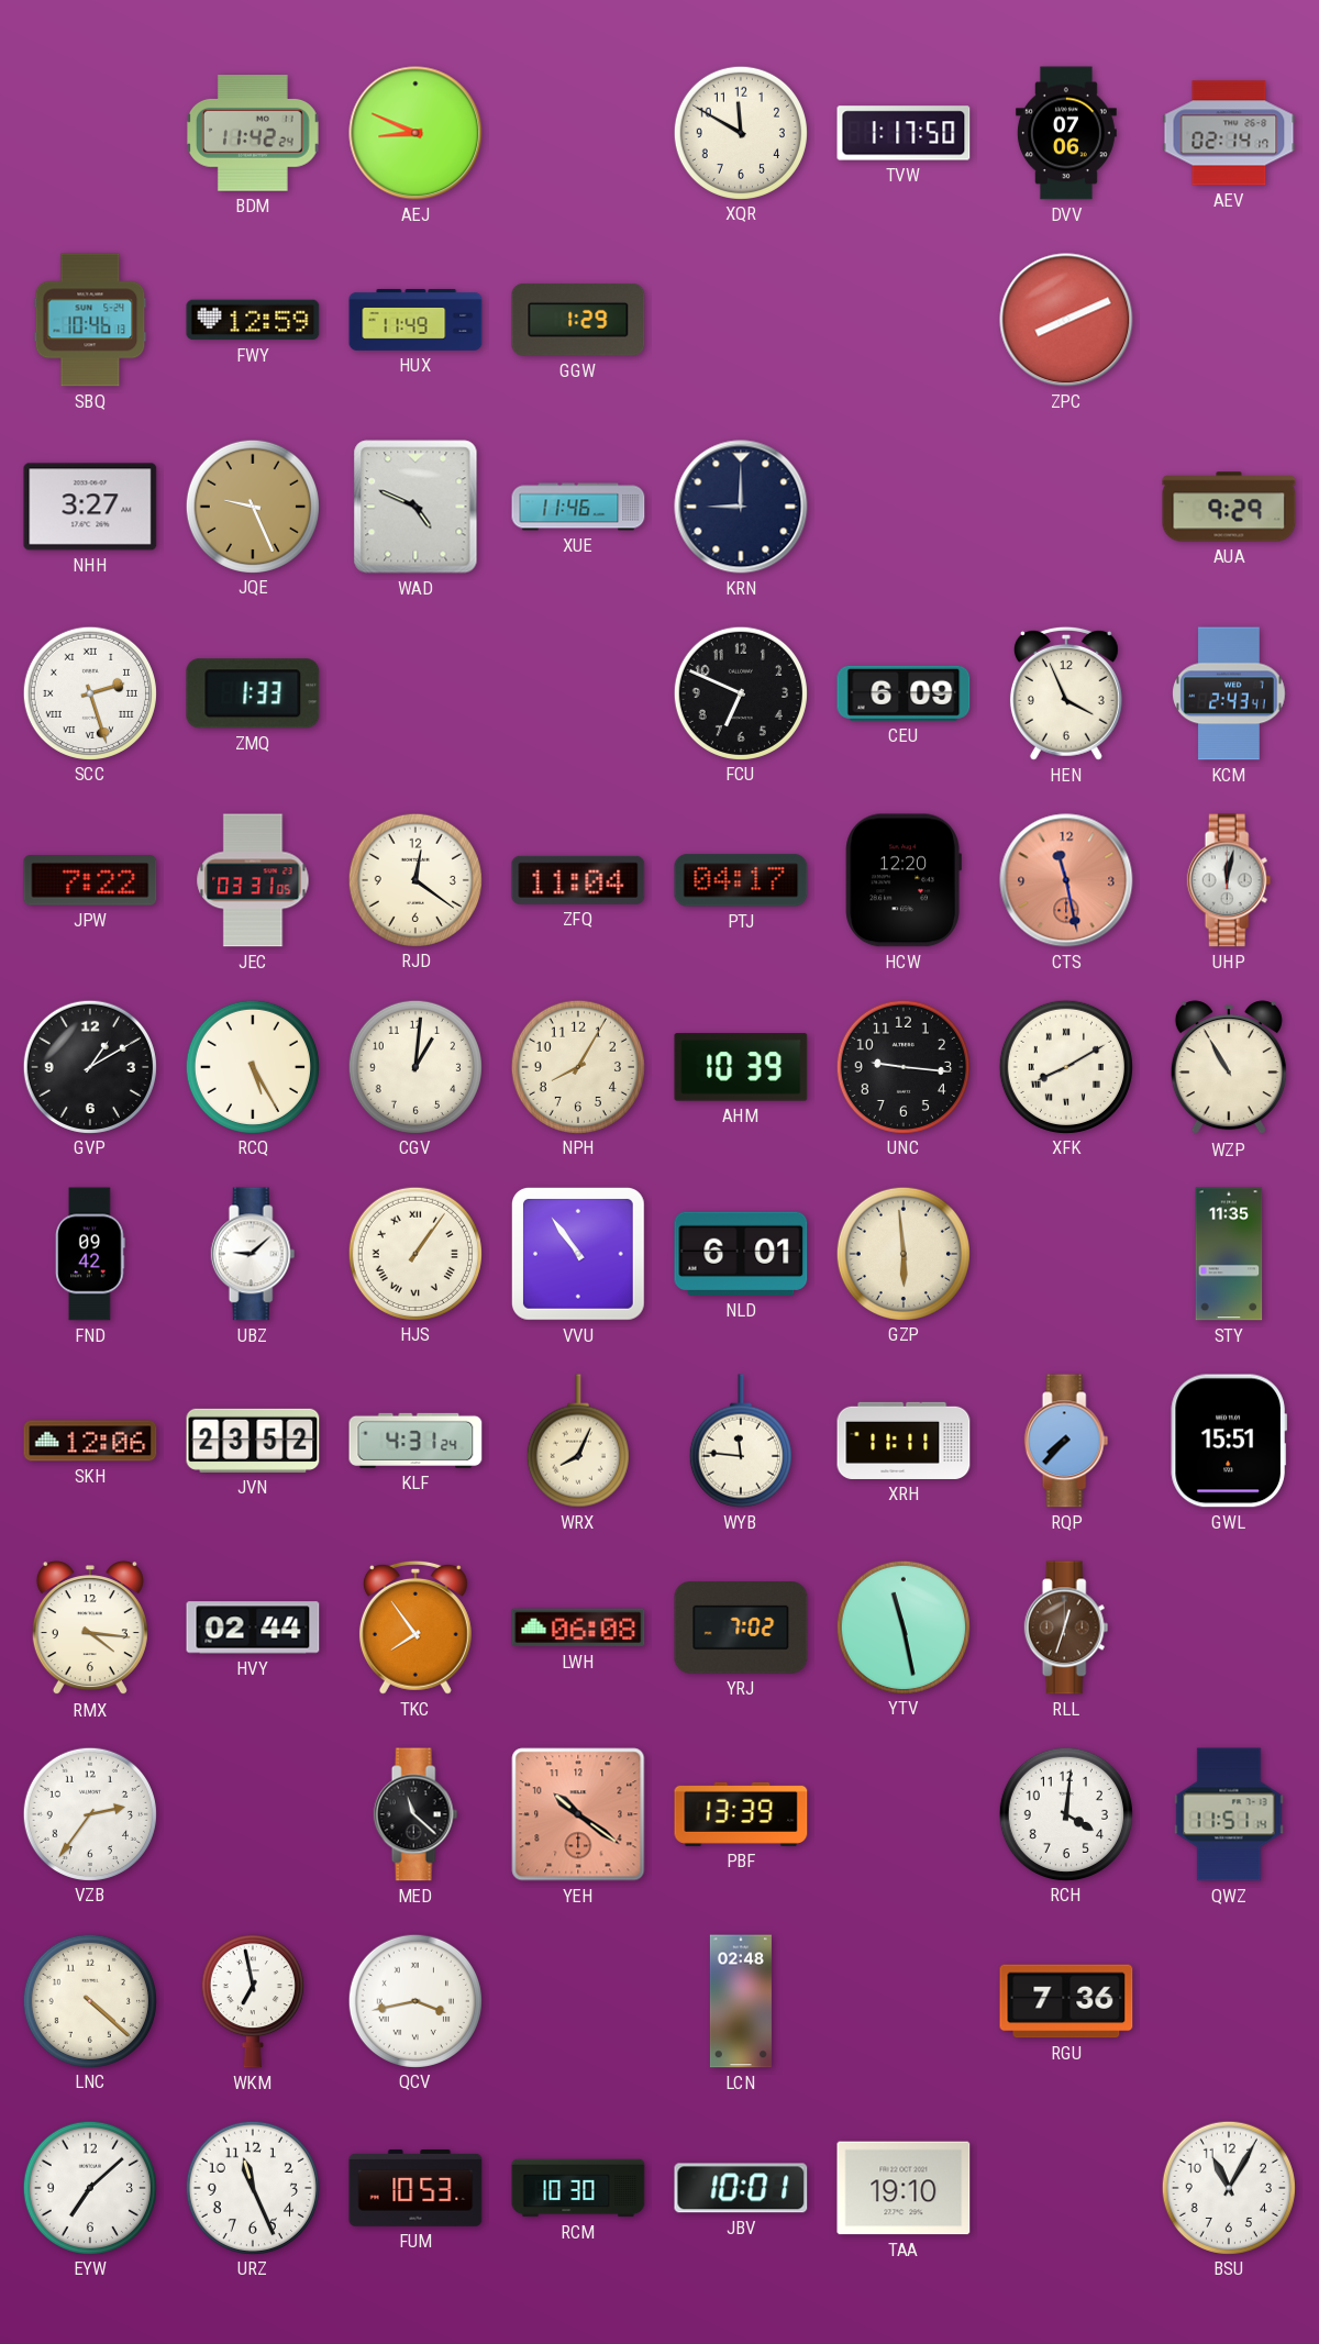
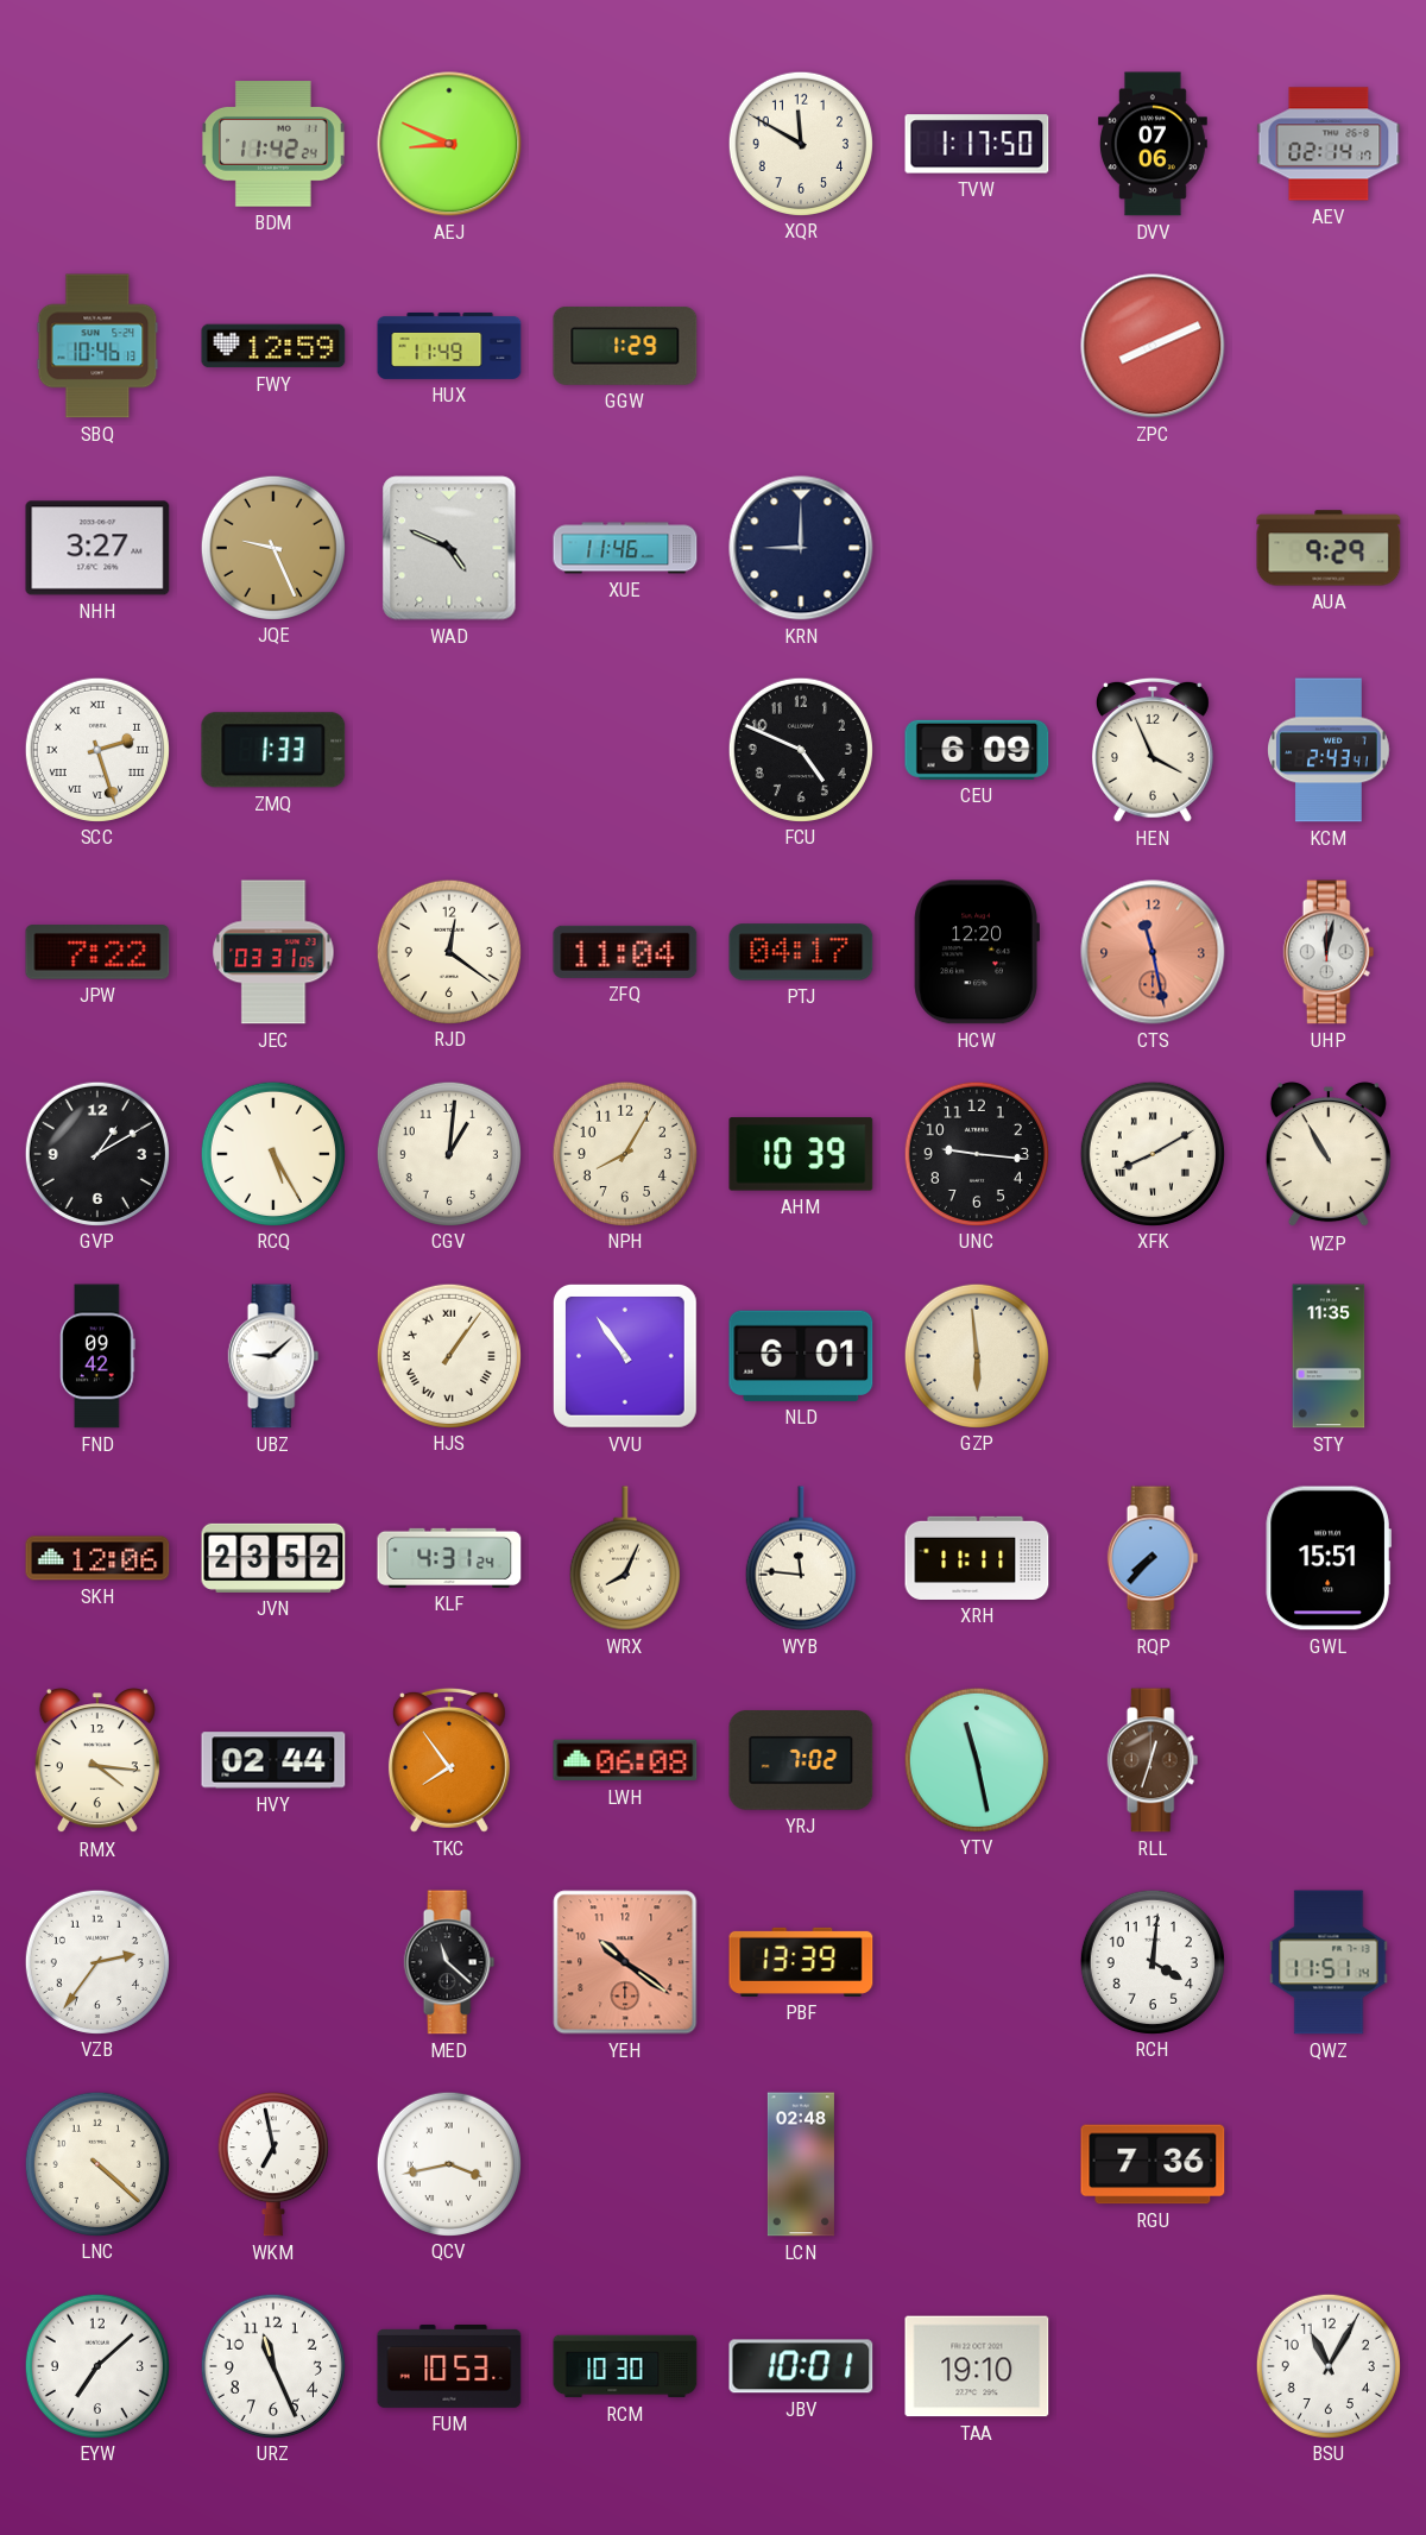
FCU: 6:49 -> 4:49
